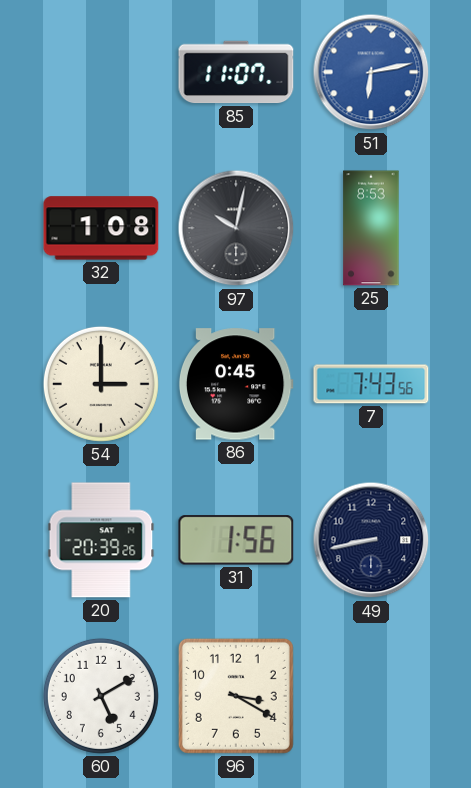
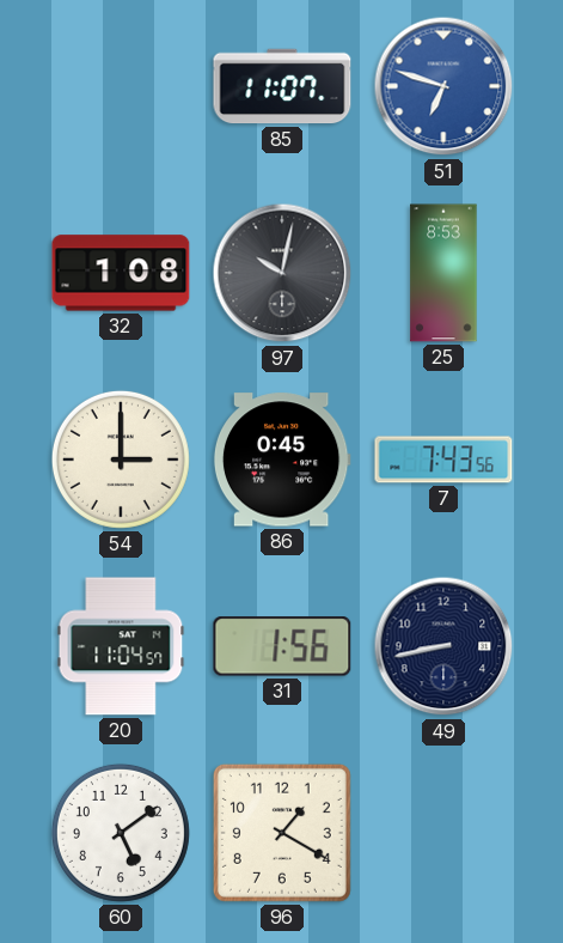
51: 6:13 -> 6:48
20: 20:39 -> 11:04
60: 5:10 -> 5:09
96: 3:20 -> 1:20
